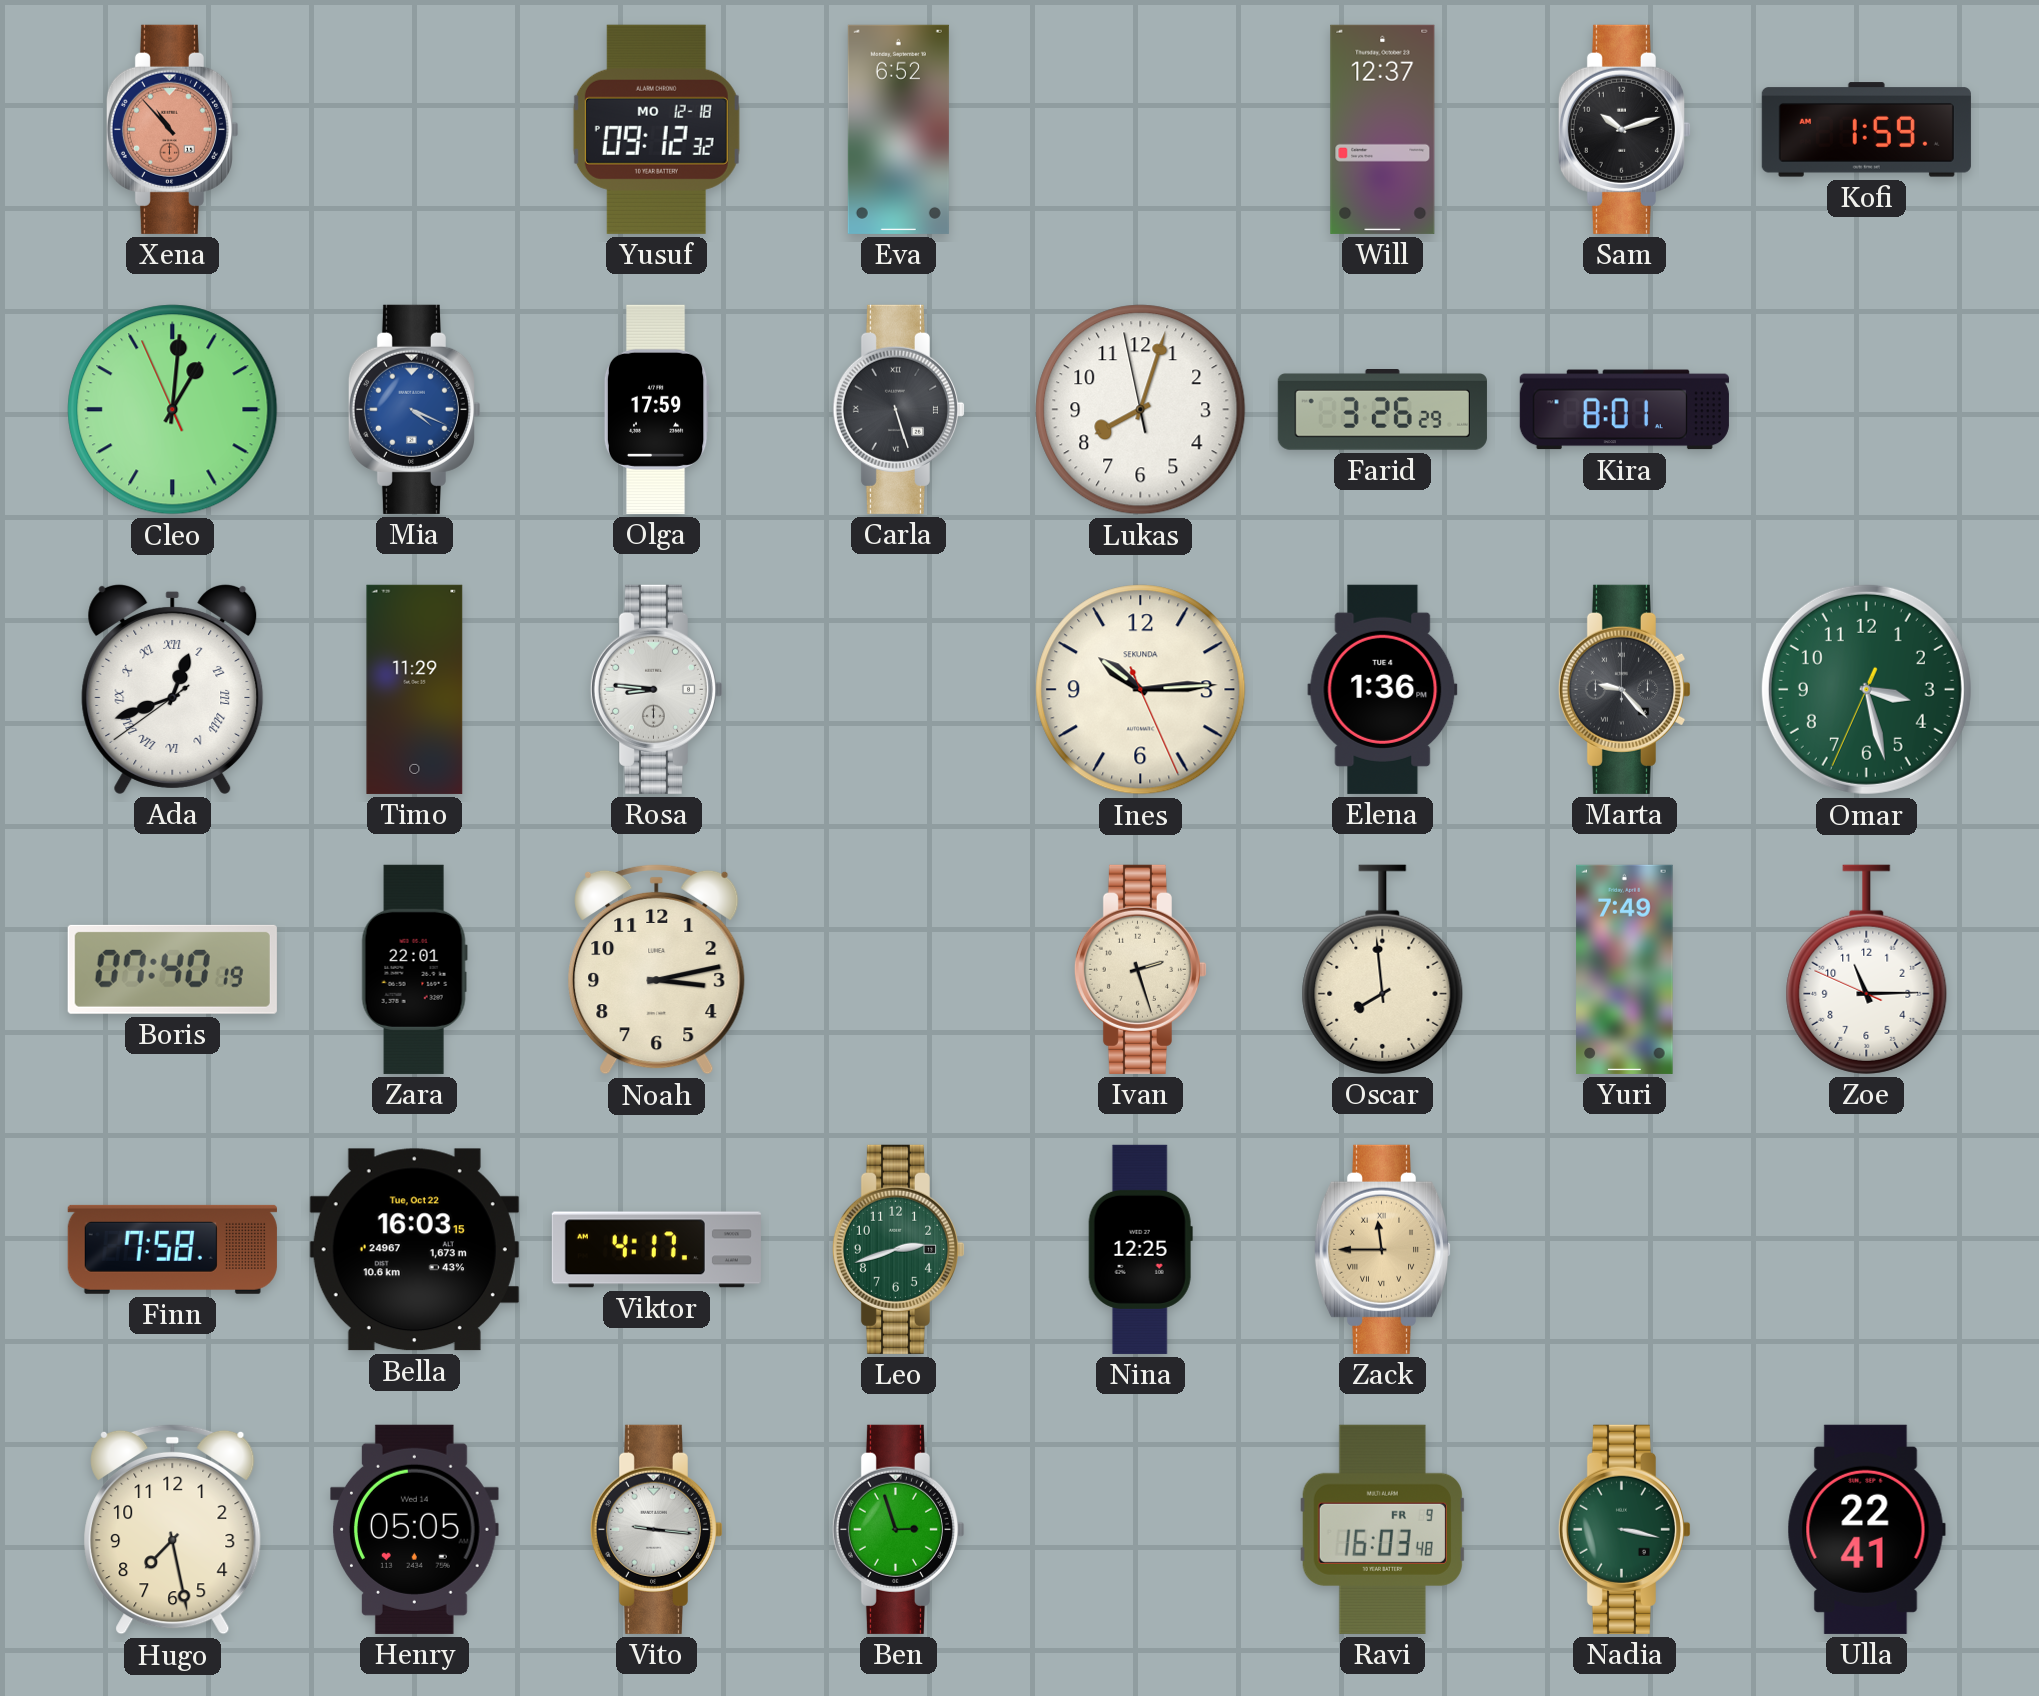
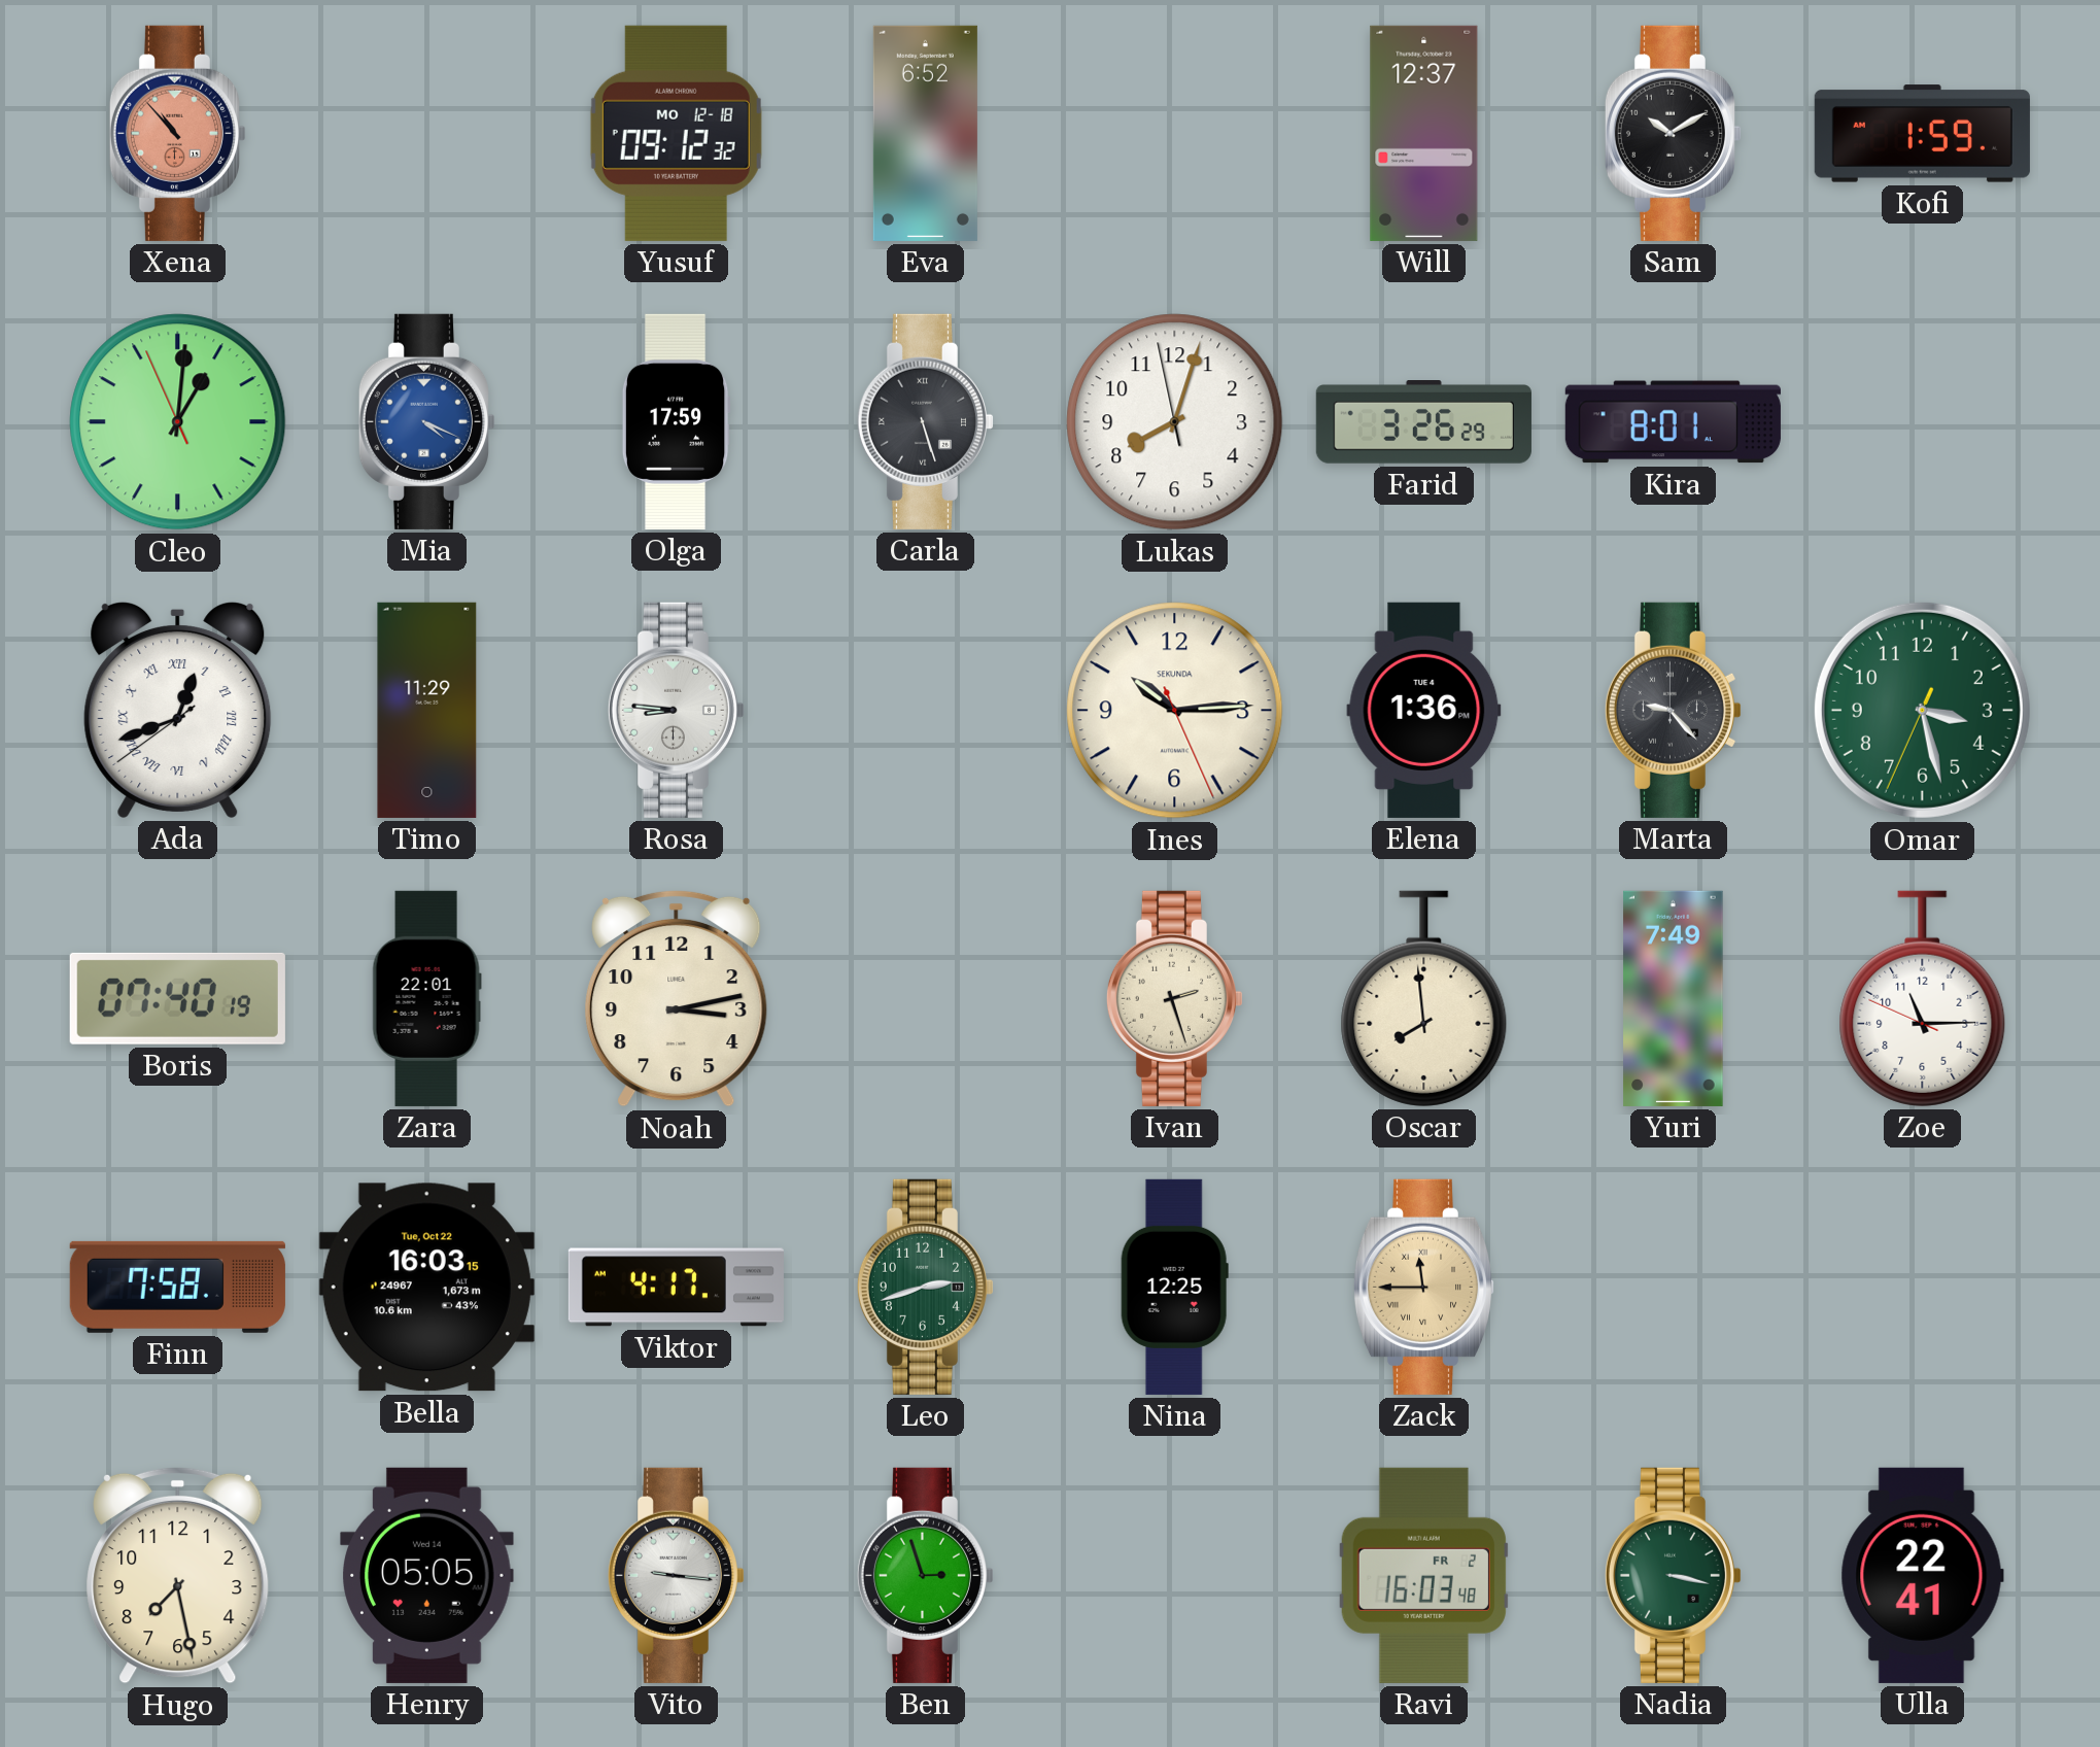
Sam: 10:12 -> 10:10
Ravi date: FR 9 -> FR 2
